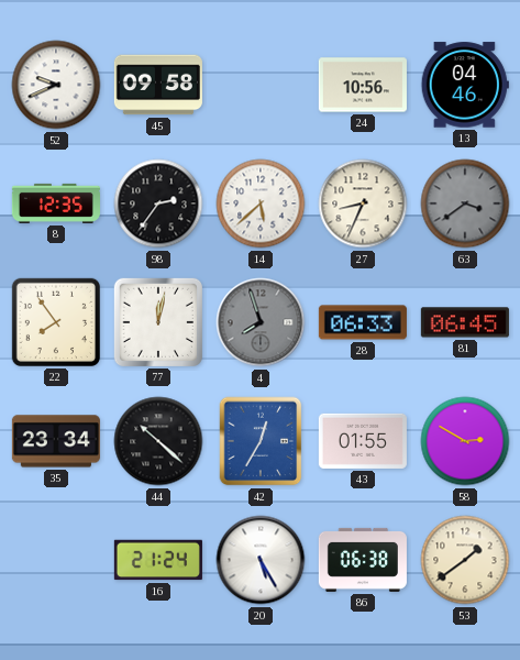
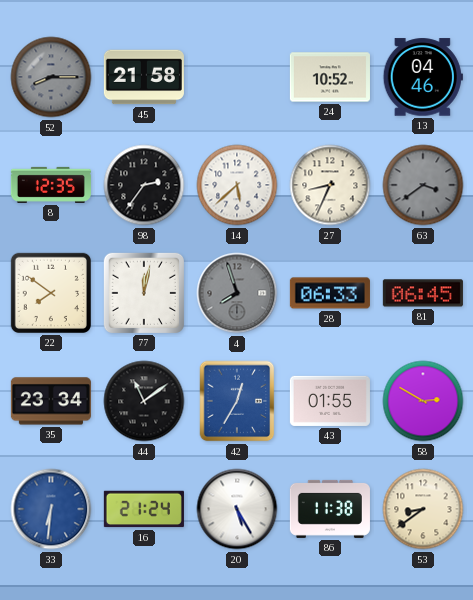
52: 9:41 -> 8:15
52 dial: white -> grey
45: 09:58 -> 21:58
24: 10:56 -> 10:52
22: 7:54 -> 7:51
44: 10:22 -> 11:09
33: none -> 6:31
86: 06:38 -> 11:38
53: 1:39 -> 8:39
